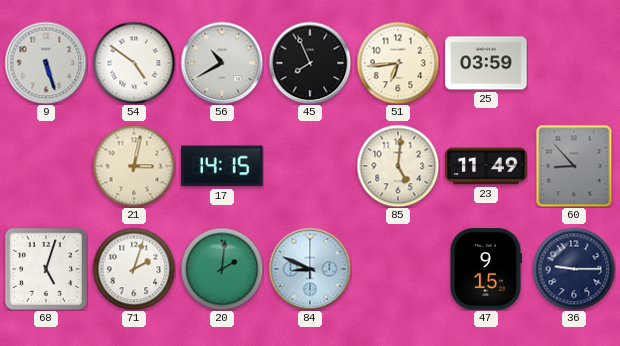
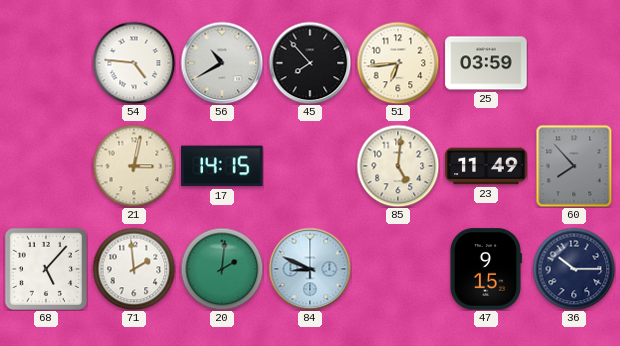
9: 5:27 -> none
54: 4:51 -> 4:46
45: 7:56 -> 7:53
60: 8:53 -> 7:53
68: 5:03 -> 5:07
71: 2:03 -> 1:59
36: 9:15 -> 10:15
